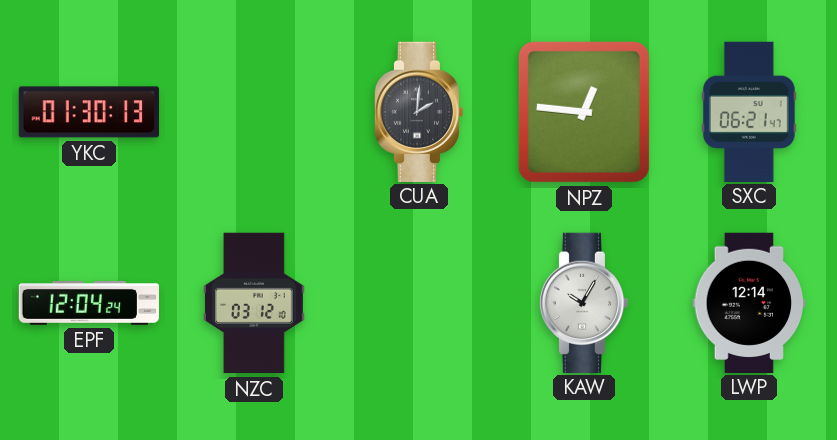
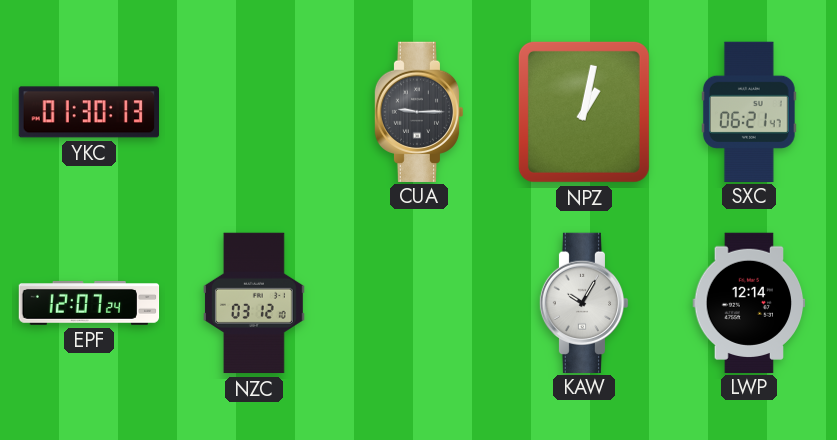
CUA: 2:01 -> 9:15
NPZ: 12:46 -> 1:02
EPF: 12:04 -> 12:07
